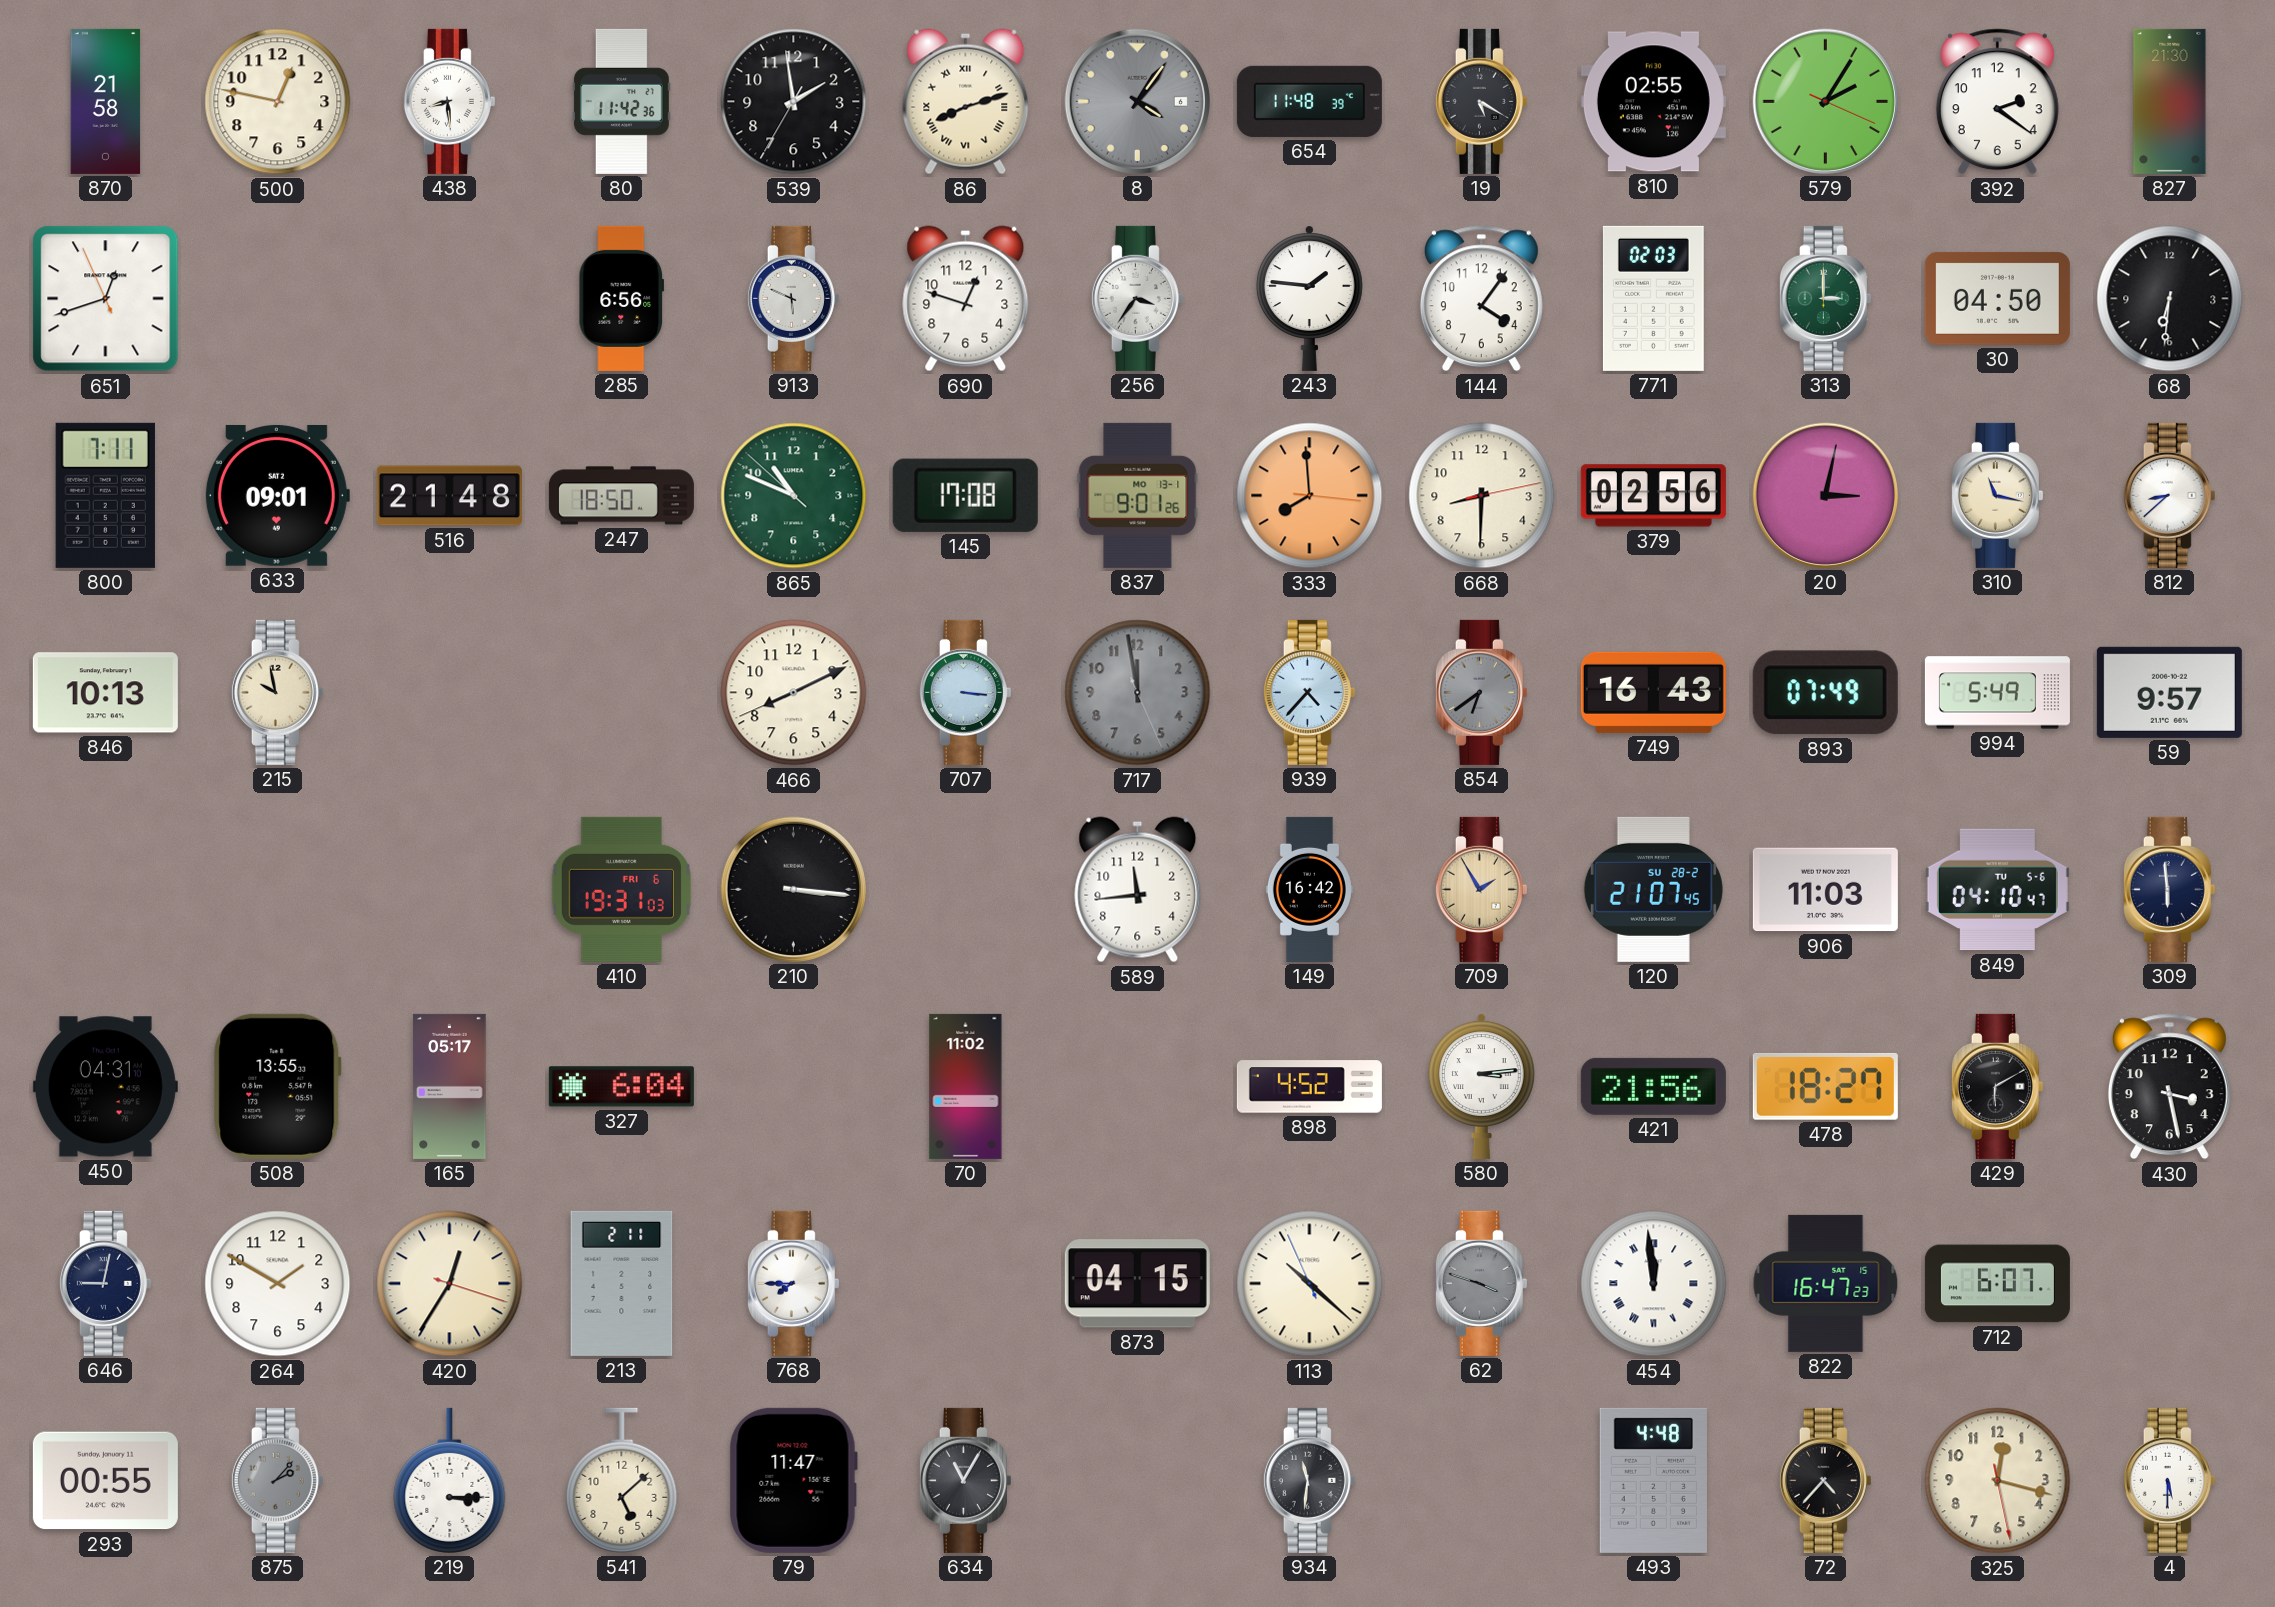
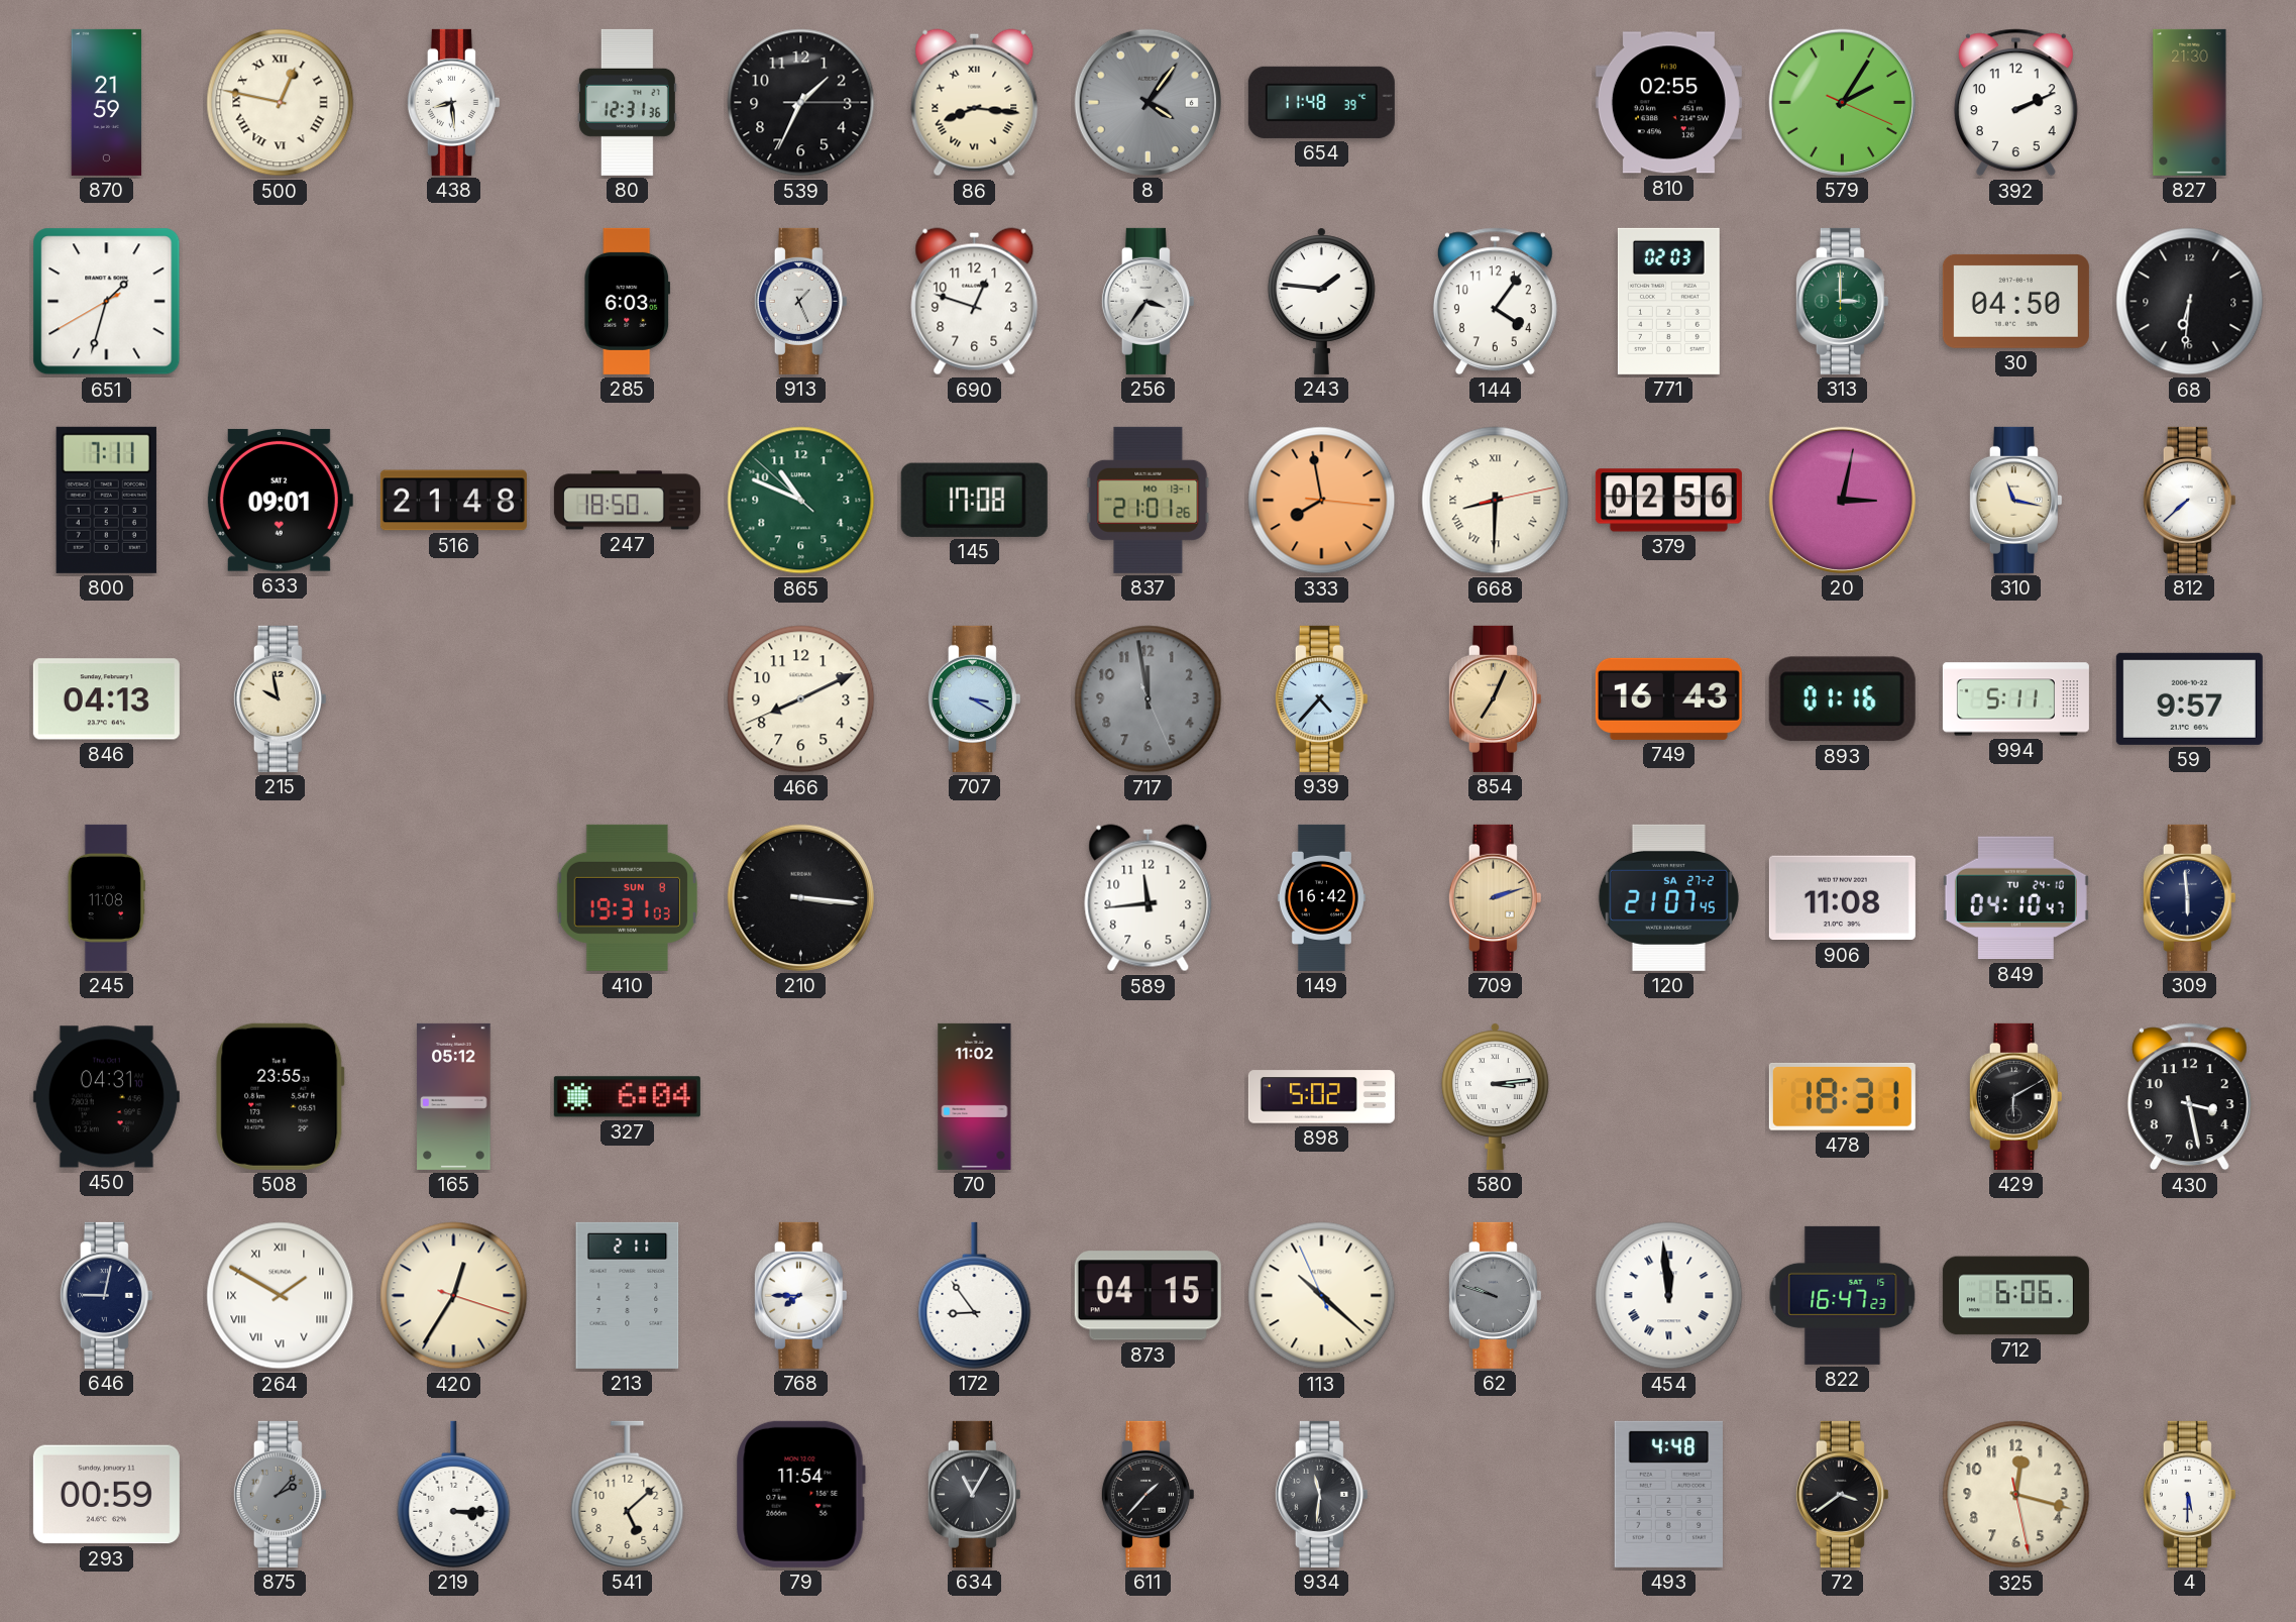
870: 21:58 -> 21:59
500 numerals: Arabic -> Roman
80: 11:42 -> 12:31
539: 1:58 -> 1:34
86: 8:12 -> 8:16
19: 5:20 -> none
392: 2:21 -> 2:11
651: 12:41 -> 1:32
285: 6:56 -> 6:03
913: 5:49 -> 1:26
837: 9:01 -> 21:01
333: 7:59 -> 7:58
668 numerals: Arabic -> Roman
812: 8:38 -> 7:38
846: 10:13 -> 04:13
707: 3:16 -> 3:20
854: 6:39 -> 7:04
854 dial: grey -> champagne
893: 07:49 -> 01:16
994: 5:49 -> 5:11
245: none -> 11:08
410 date: FRI 6 -> SUN 8
709: 1:55 -> 2:12
120 date: SU 28-2 -> SA 27-2
906: 11:03 -> 11:08
849 date: TU 5-6 -> TU 24-10
508: 13:55 -> 23:55
165: 05:17 -> 05:12
898: 4:52 -> 5:02
421: 21:56 -> none
478: 18:27 -> 18:31
264 numerals: Arabic -> Roman
172: none -> 8:54
62: 3:48 -> 9:48
712: 6:07 -> 6:06
293: 00:55 -> 00:59
79: 11:47 -> 11:54
611: none -> 1:37
72: 4:37 -> 3:39
